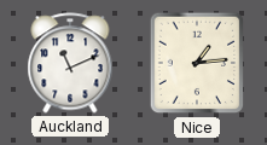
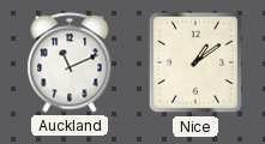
Nice: 1:14 -> 1:09
